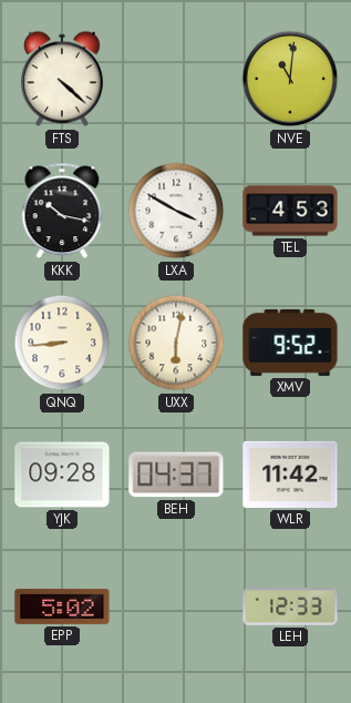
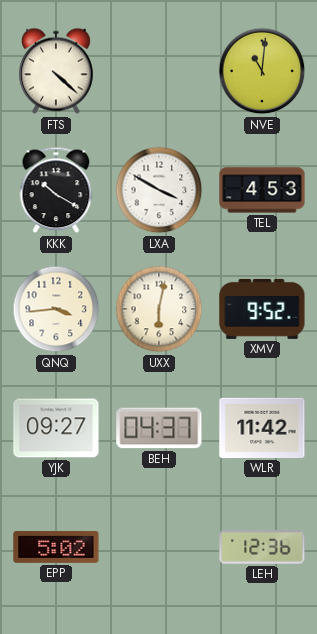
KKK: 10:17 -> 10:20
QNQ: 8:44 -> 3:44
YJK: 09:28 -> 09:27
LEH: 12:33 -> 12:36
